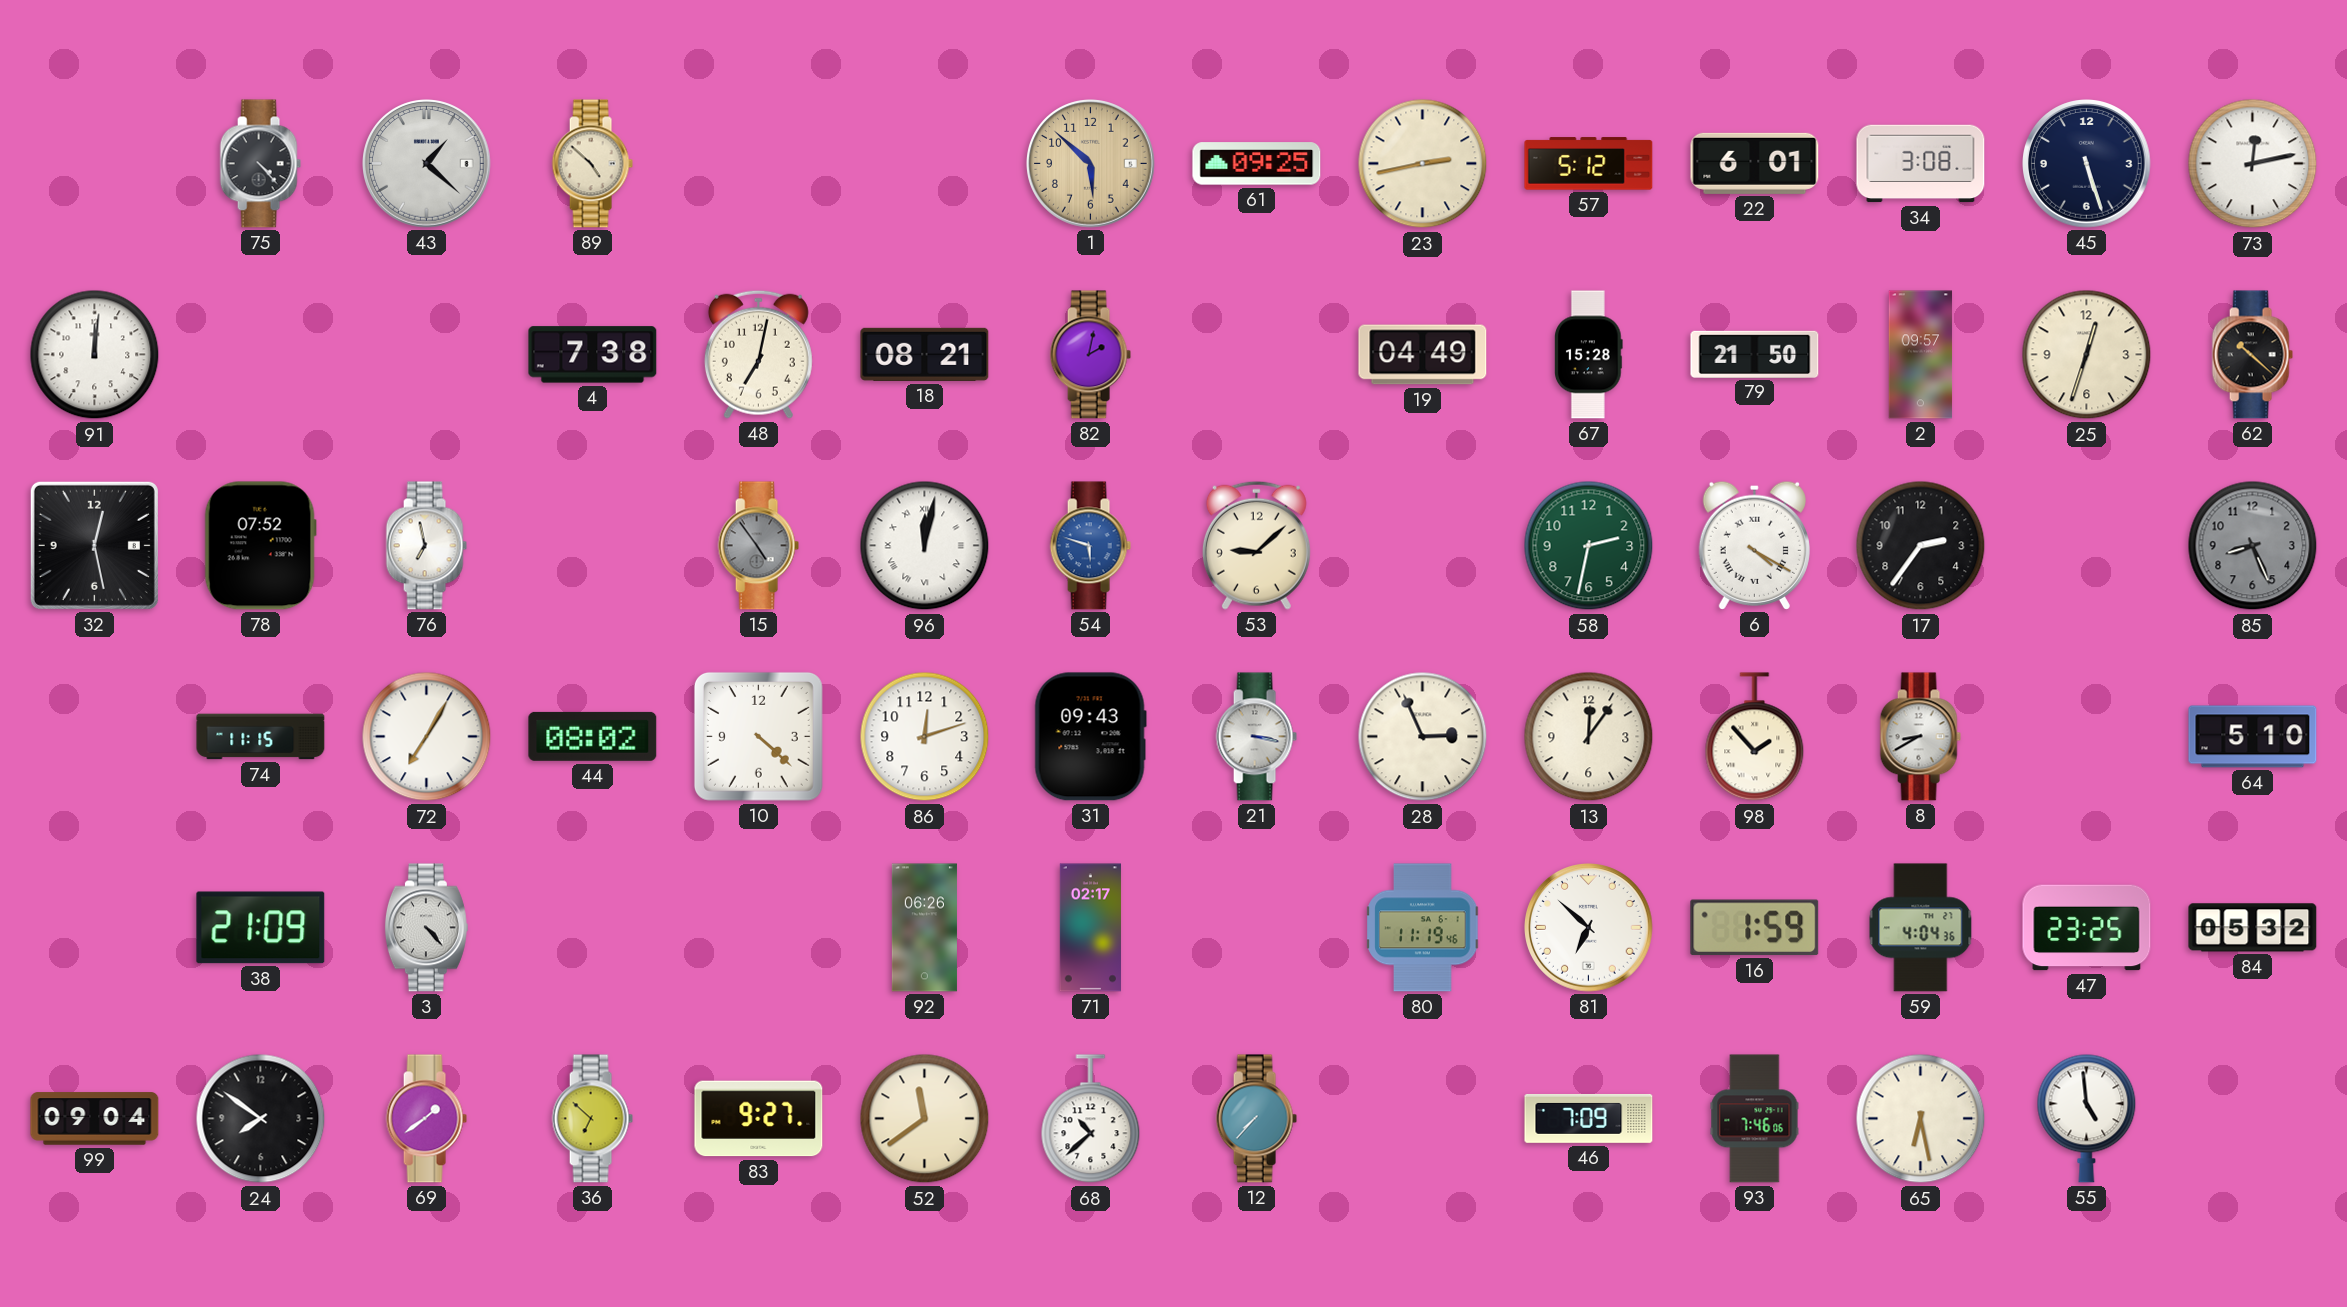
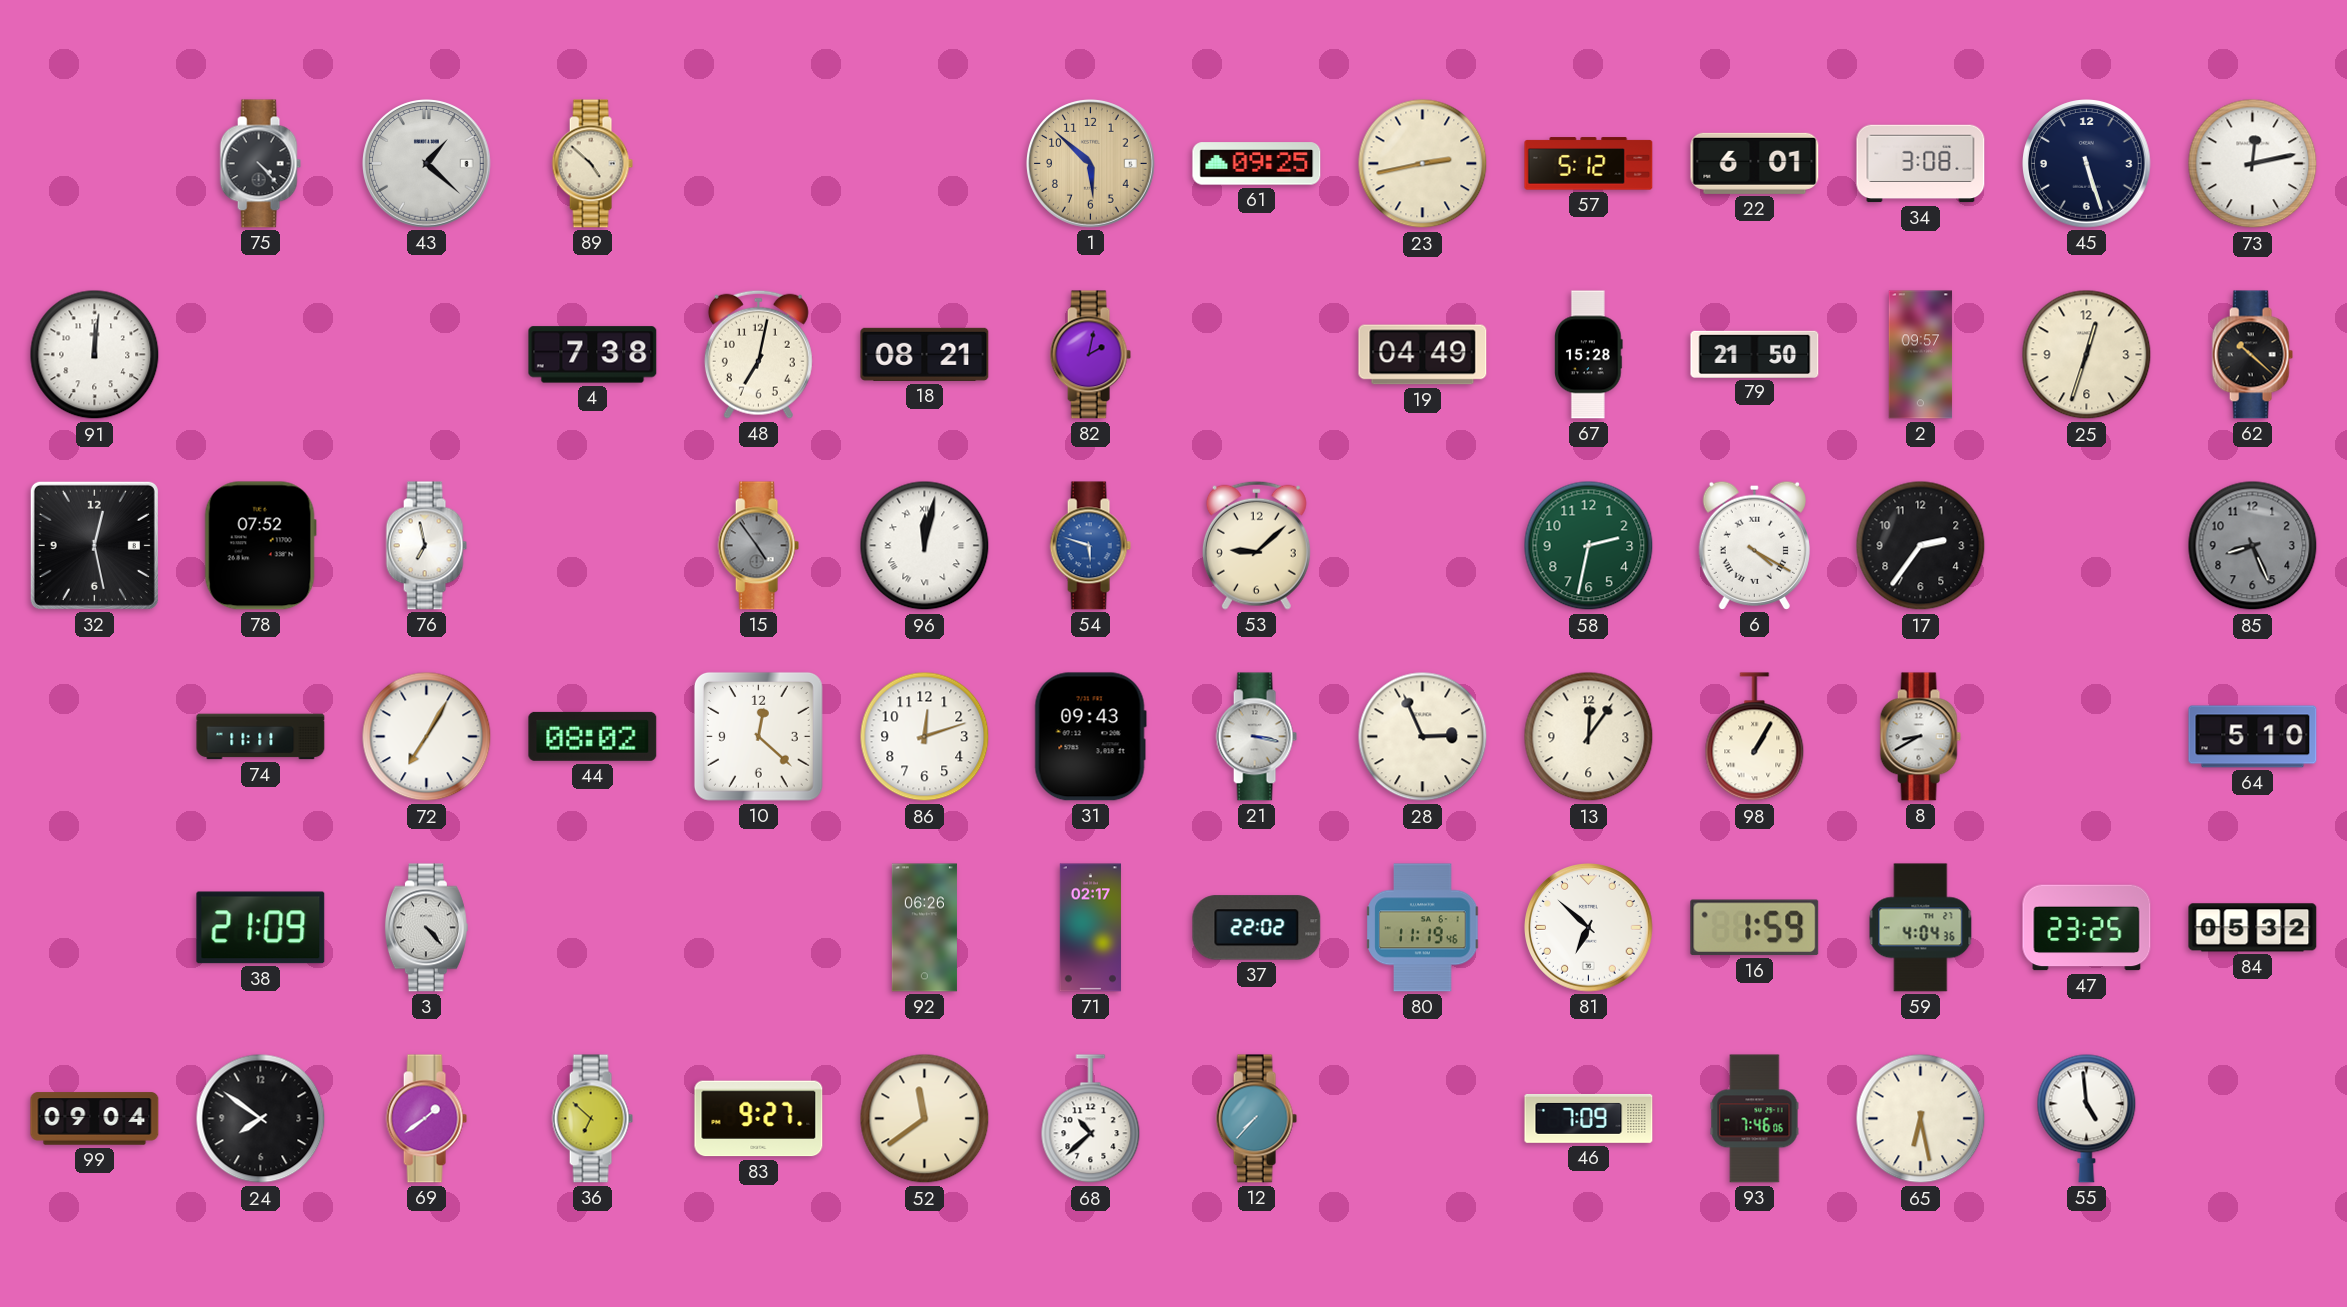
74: 11:15 -> 11:11
10: 4:22 -> 12:22
98: 1:53 -> 1:05
37: none -> 22:02
